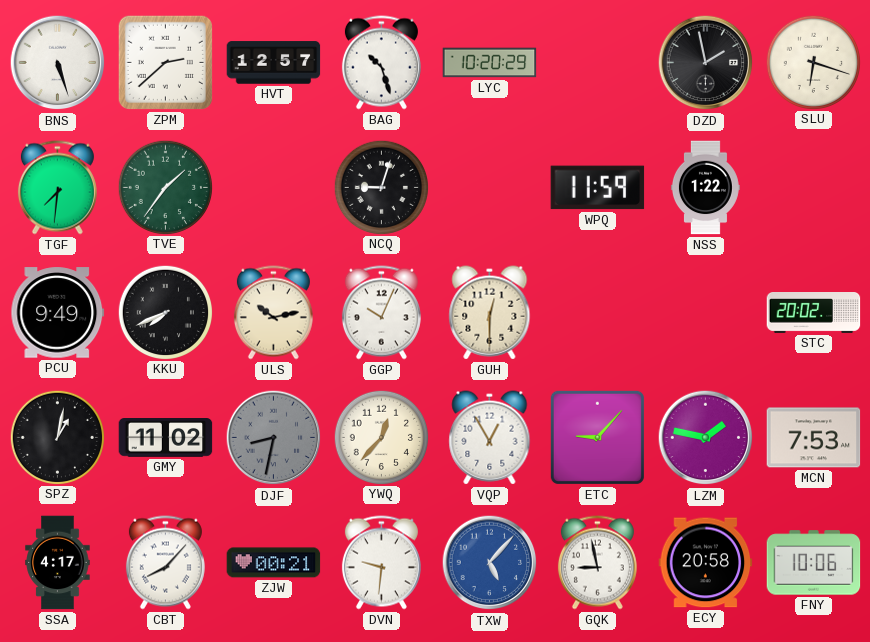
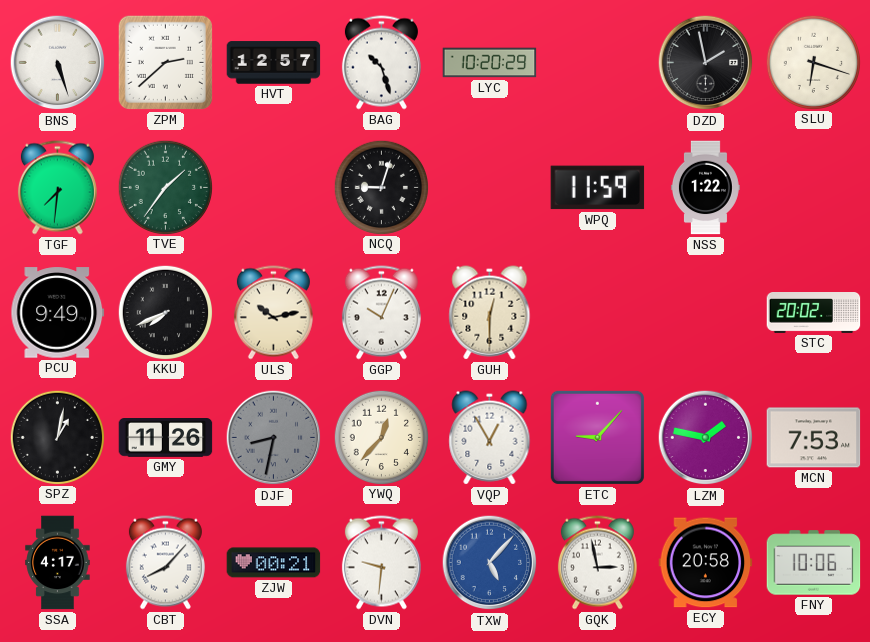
GMY: 11:02 -> 11:26
GQK: 8:58 -> 2:58
